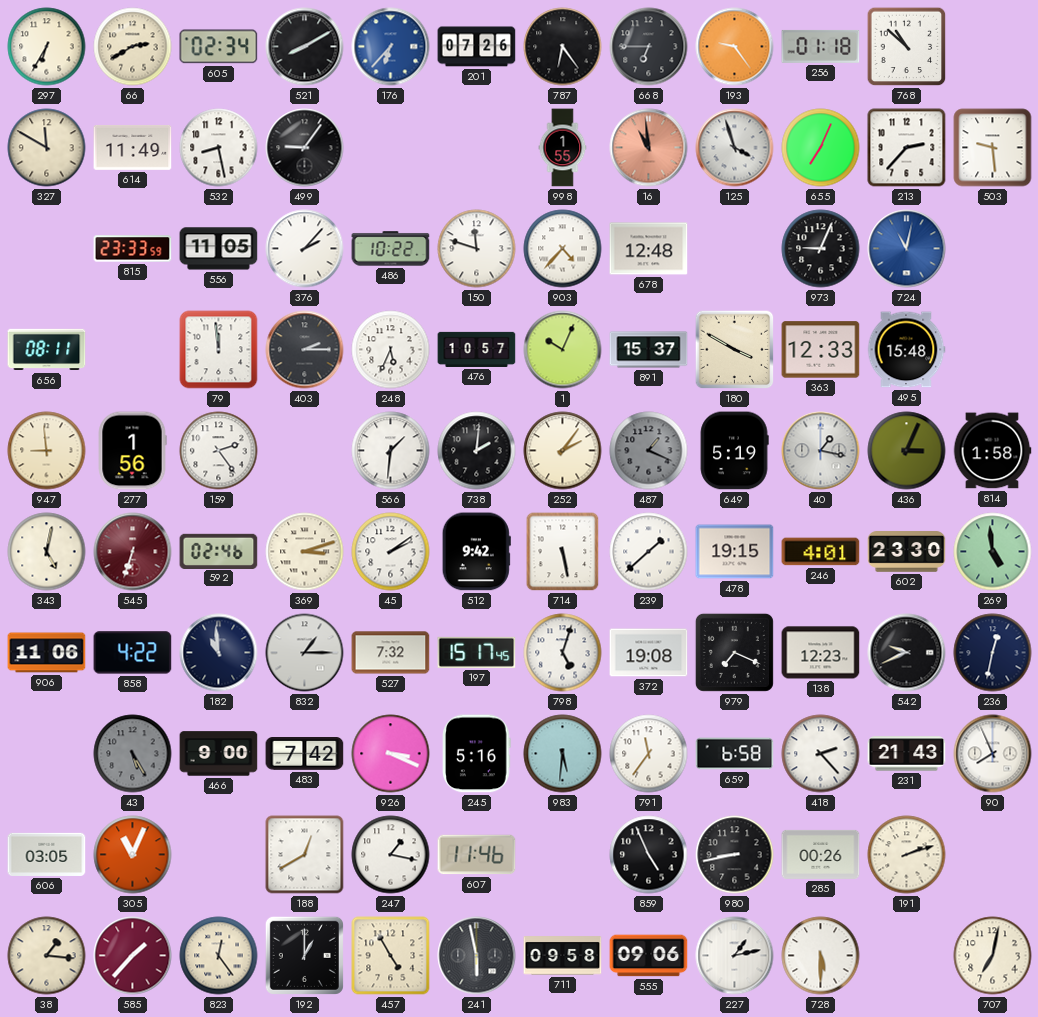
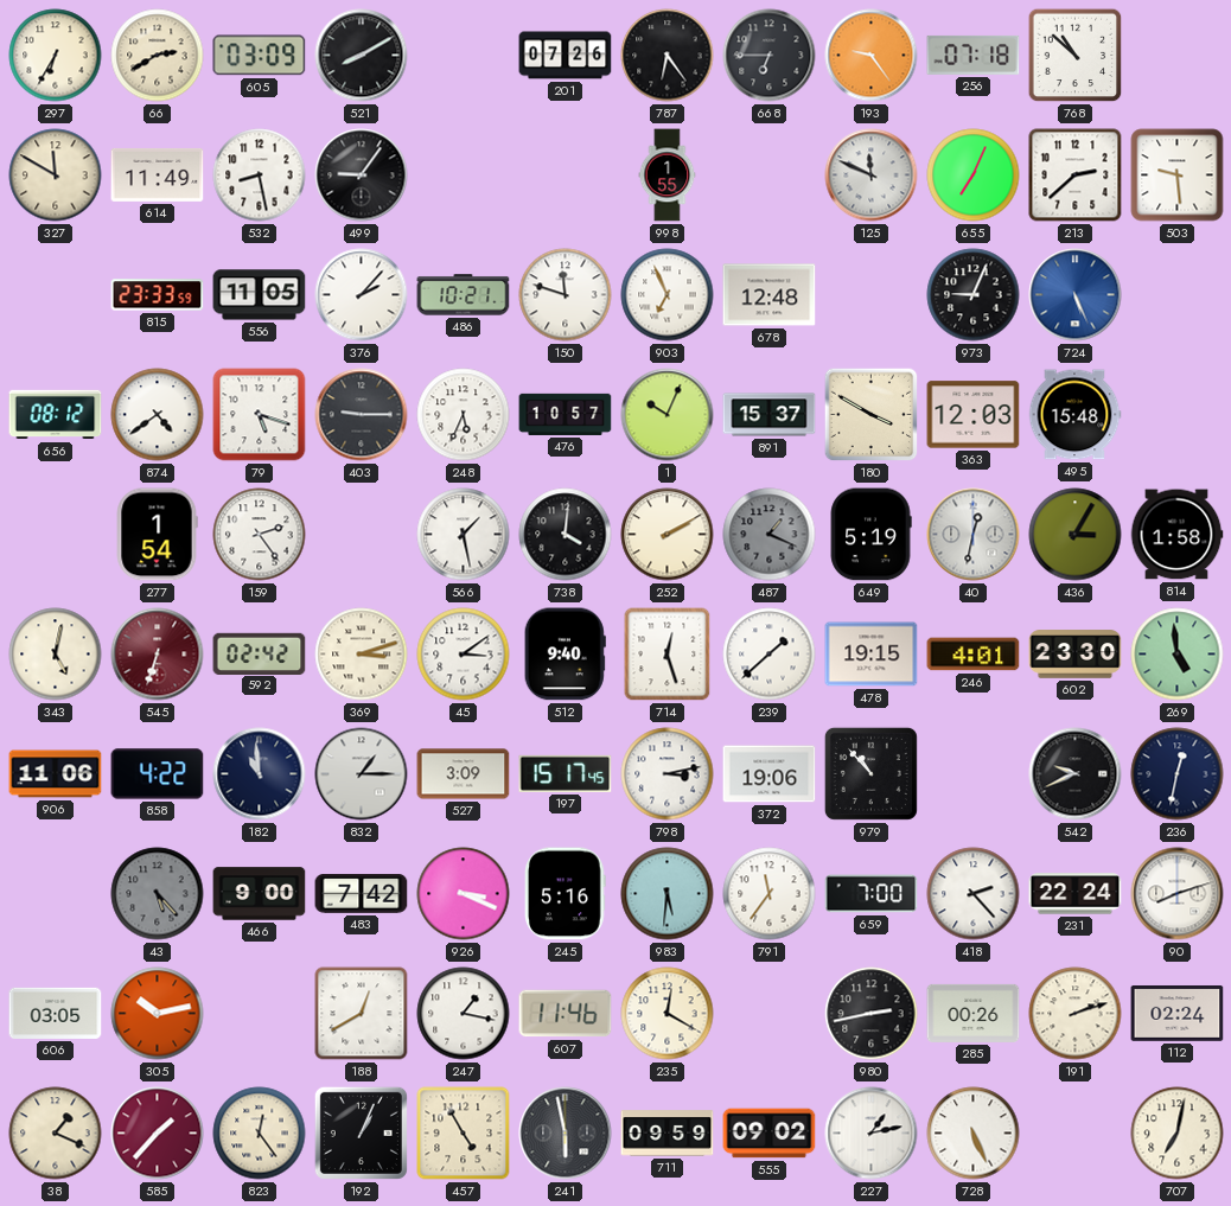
605: 02:34 -> 03:09
176: 6:37 -> none
256: 01:18 -> 07:18
16: 10:59 -> none
125: 3:57 -> 11:49
213: 2:37 -> 2:38
486: 10:22 -> 10:21
903: 4:37 -> 6:56
724: 11:02 -> 5:26
656: 08:11 -> 08:12
874: none -> 4:39
79: 11:59 -> 5:18
403: 2:15 -> 9:15
363: 12:33 -> 12:03
947: 8:59 -> none
277: 1:56 -> 1:54
566: 1:31 -> 1:28
738: 2:01 -> 4:01
252: 2:06 -> 2:10
40: 1:17 -> 12:32
436: 3:04 -> 3:05
592: 02:46 -> 02:42
45: 2:09 -> 3:09
512: 9:42 -> 9:40
714: 5:28 -> 12:27
527: 7:32 -> 3:09
798: 5:03 -> 3:13
372: 19:08 -> 19:06
979: 7:19 -> 10:53
138: 12:23 -> none
43: 5:25 -> 5:23
659: 6:58 -> 7:00
231: 21:43 -> 22:24
90: 7:56 -> 8:12
305: 11:04 -> 10:13
235: none -> 12:20
859: 4:56 -> none
980: 8:43 -> 2:43
112: none -> 02:24
38: 1:16 -> 1:19
192: 1:00 -> 1:04
711: 09:58 -> 09:59
555: 09:06 -> 09:02
728: 5:30 -> 5:26
